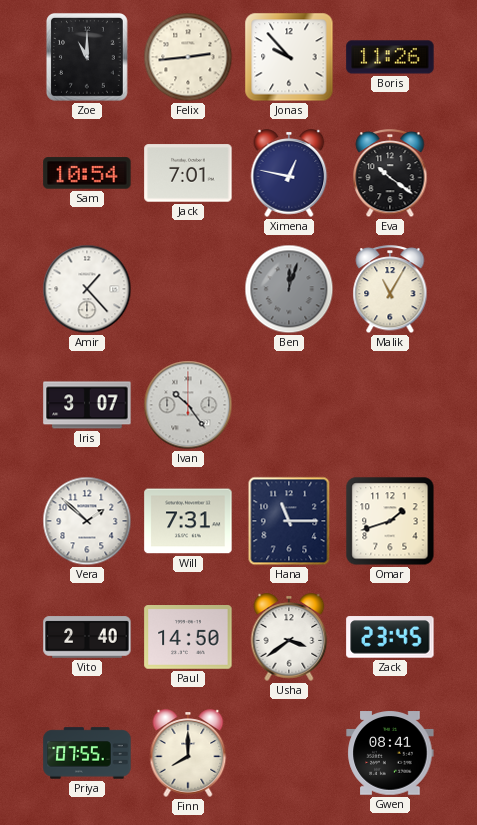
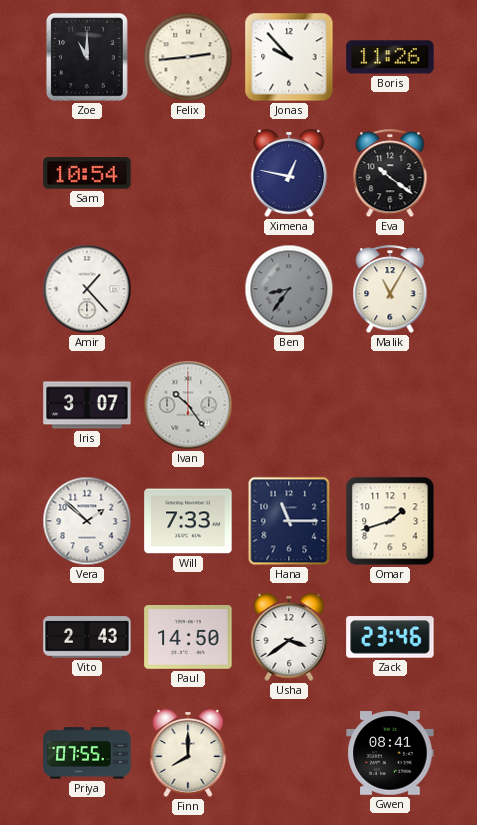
Jack: 7:01 -> none
Ben: 12:03 -> 8:36
Will: 7:31 -> 7:33
Vito: 2:40 -> 2:43
Zack: 23:45 -> 23:46
